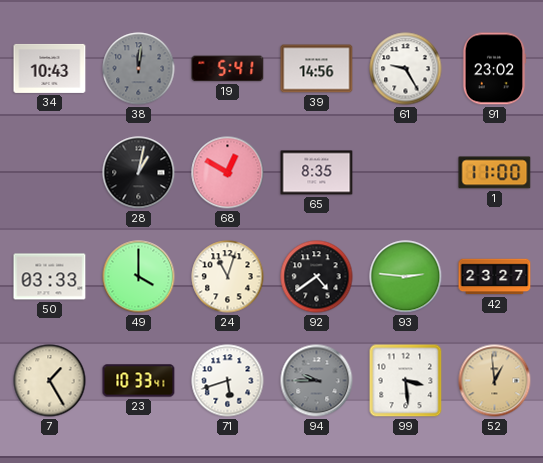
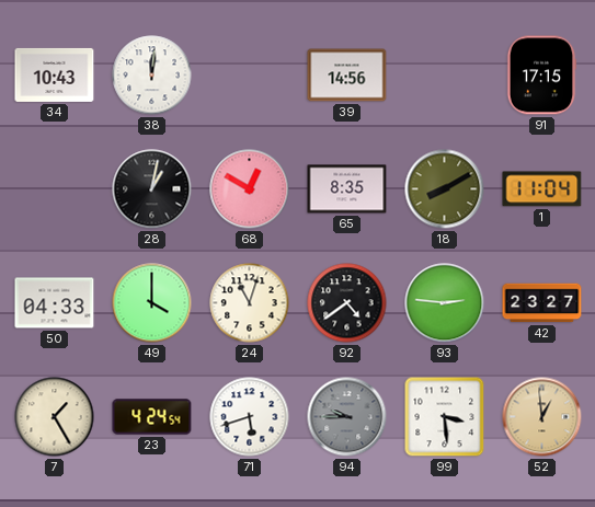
38 dial: grey -> white
19: 5:41 -> none
61: 9:25 -> none
91: 23:02 -> 17:15
18: none -> 8:10
1: 11:00 -> 11:04
50: 03:33 -> 04:33
23: 10:33 -> 4:24
